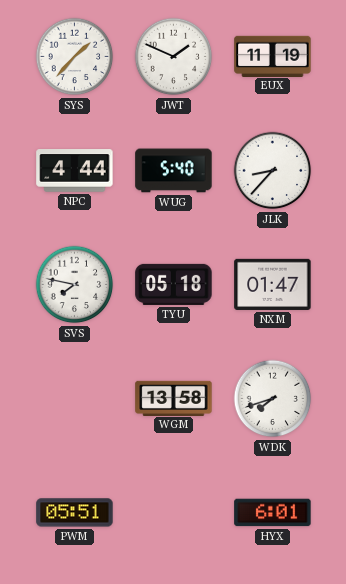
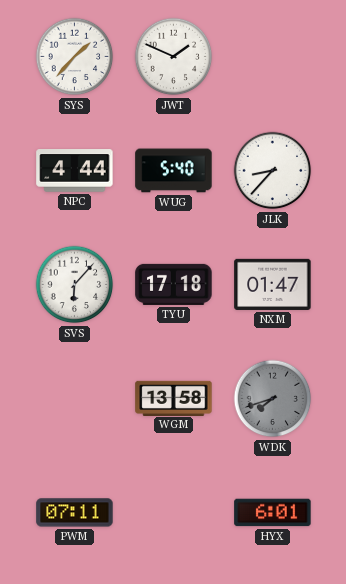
EUX: 11:19 -> none
SVS: 7:47 -> 6:07
TYU: 05:18 -> 17:18
WDK dial: white -> grey
PWM: 05:51 -> 07:11
